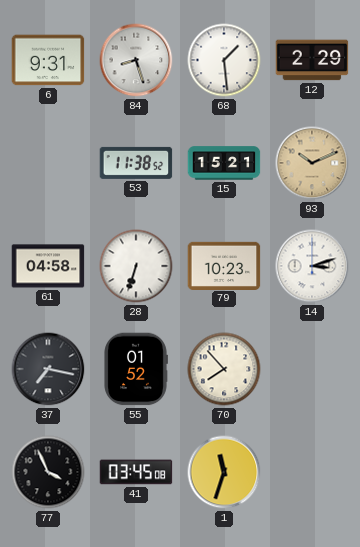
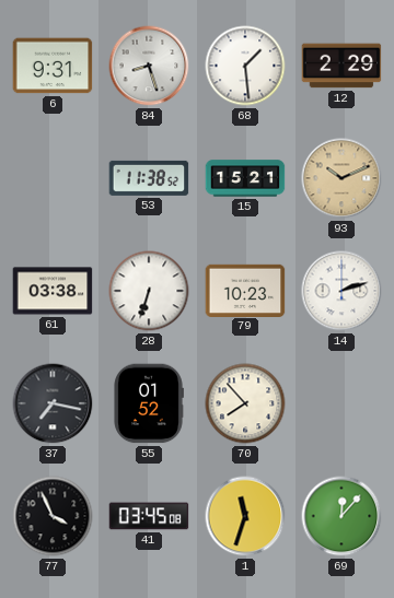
61: 04:58 -> 03:38
14: 3:12 -> 2:12
69: none -> 12:07
